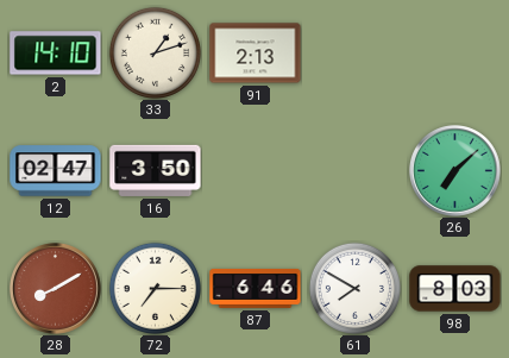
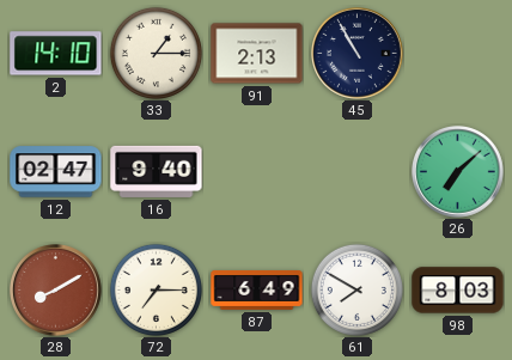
33: 1:12 -> 1:15
45: none -> 10:55
16: 3:50 -> 9:40
87: 6:46 -> 6:49
